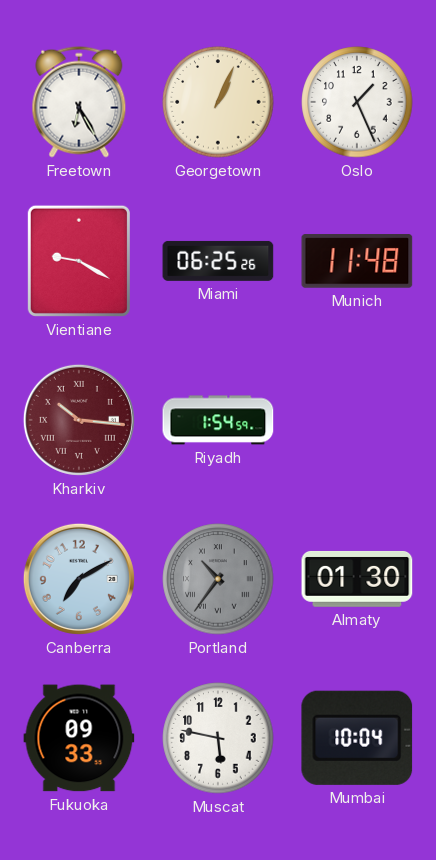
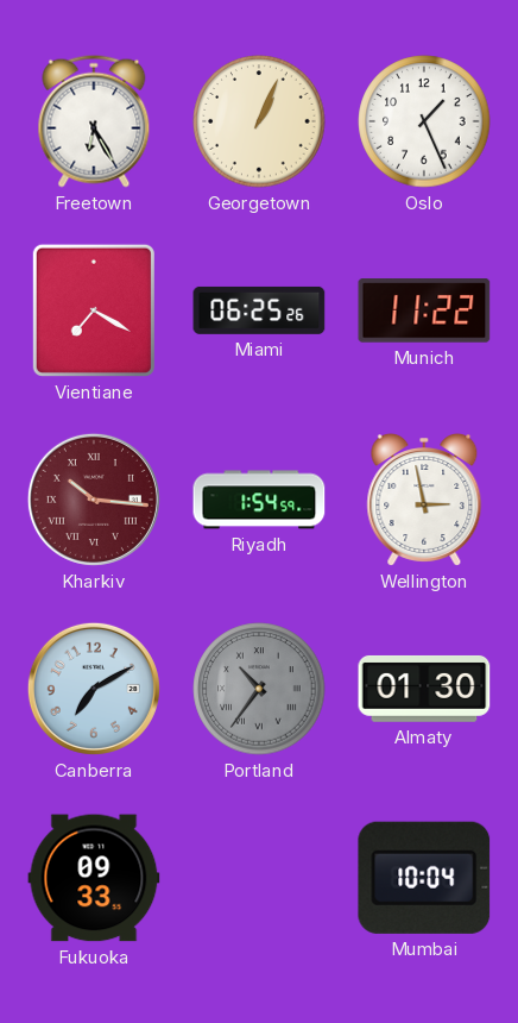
Vientiane: 9:20 -> 7:20
Munich: 11:48 -> 11:22
Wellington: none -> 2:58
Muscat: 5:47 -> none
